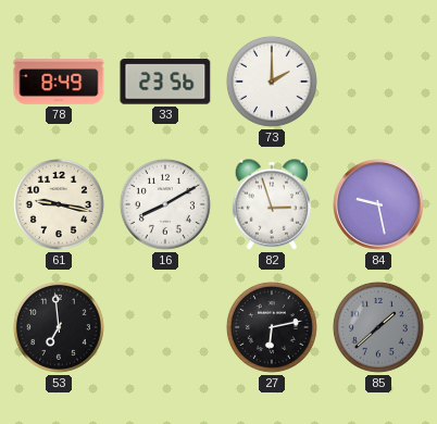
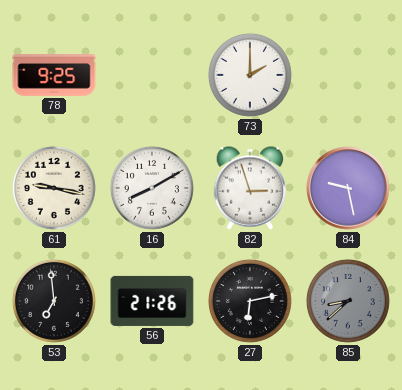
78: 8:49 -> 9:25
33: 23:56 -> none
56: none -> 21:26
85: 1:38 -> 8:38
